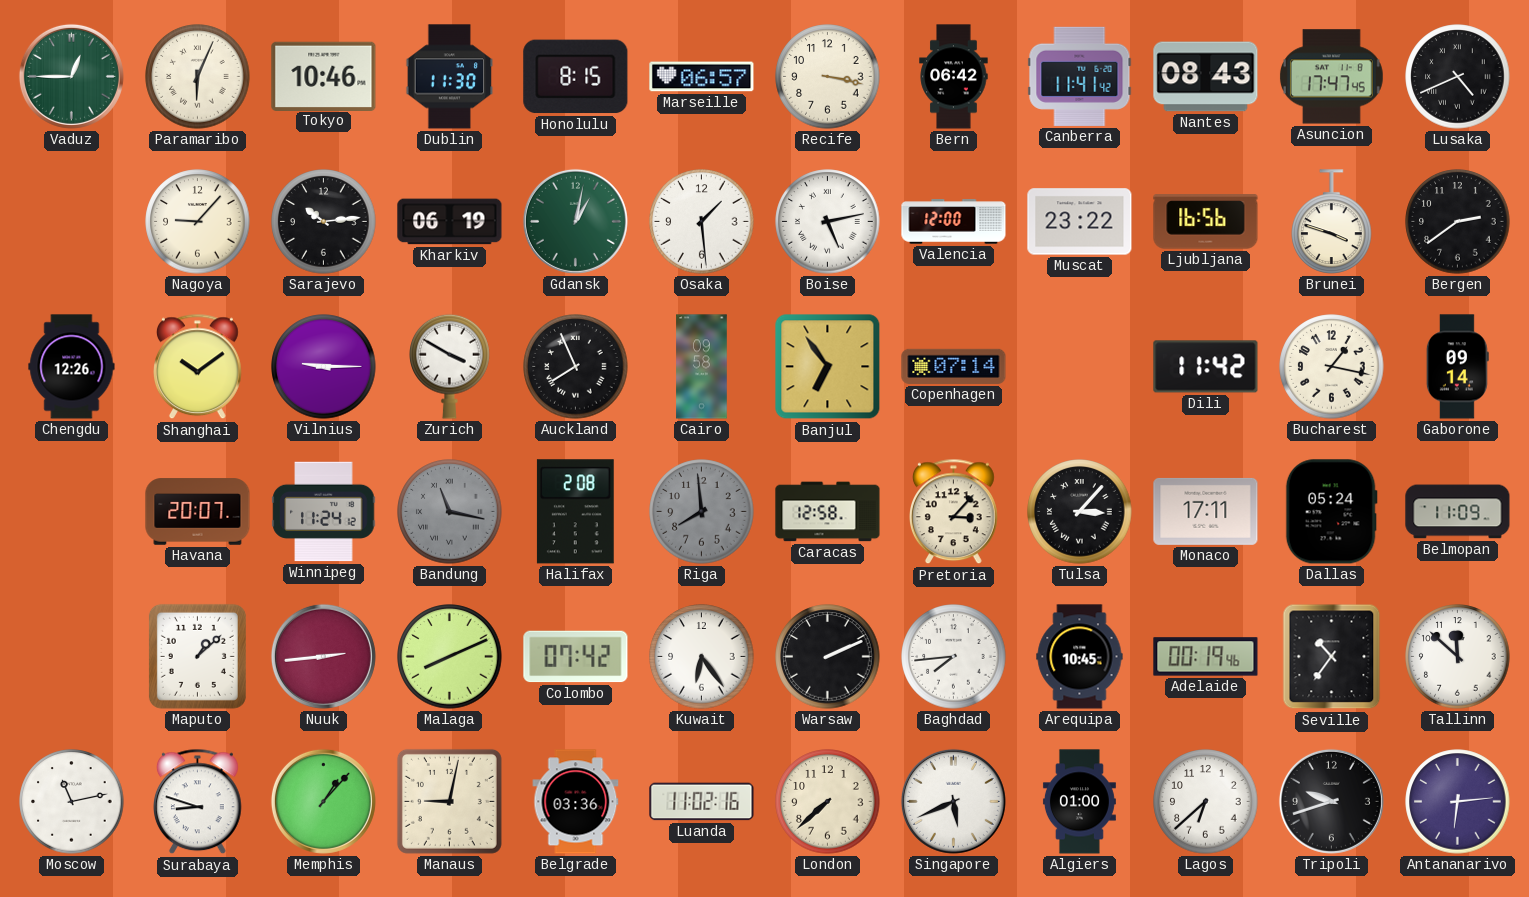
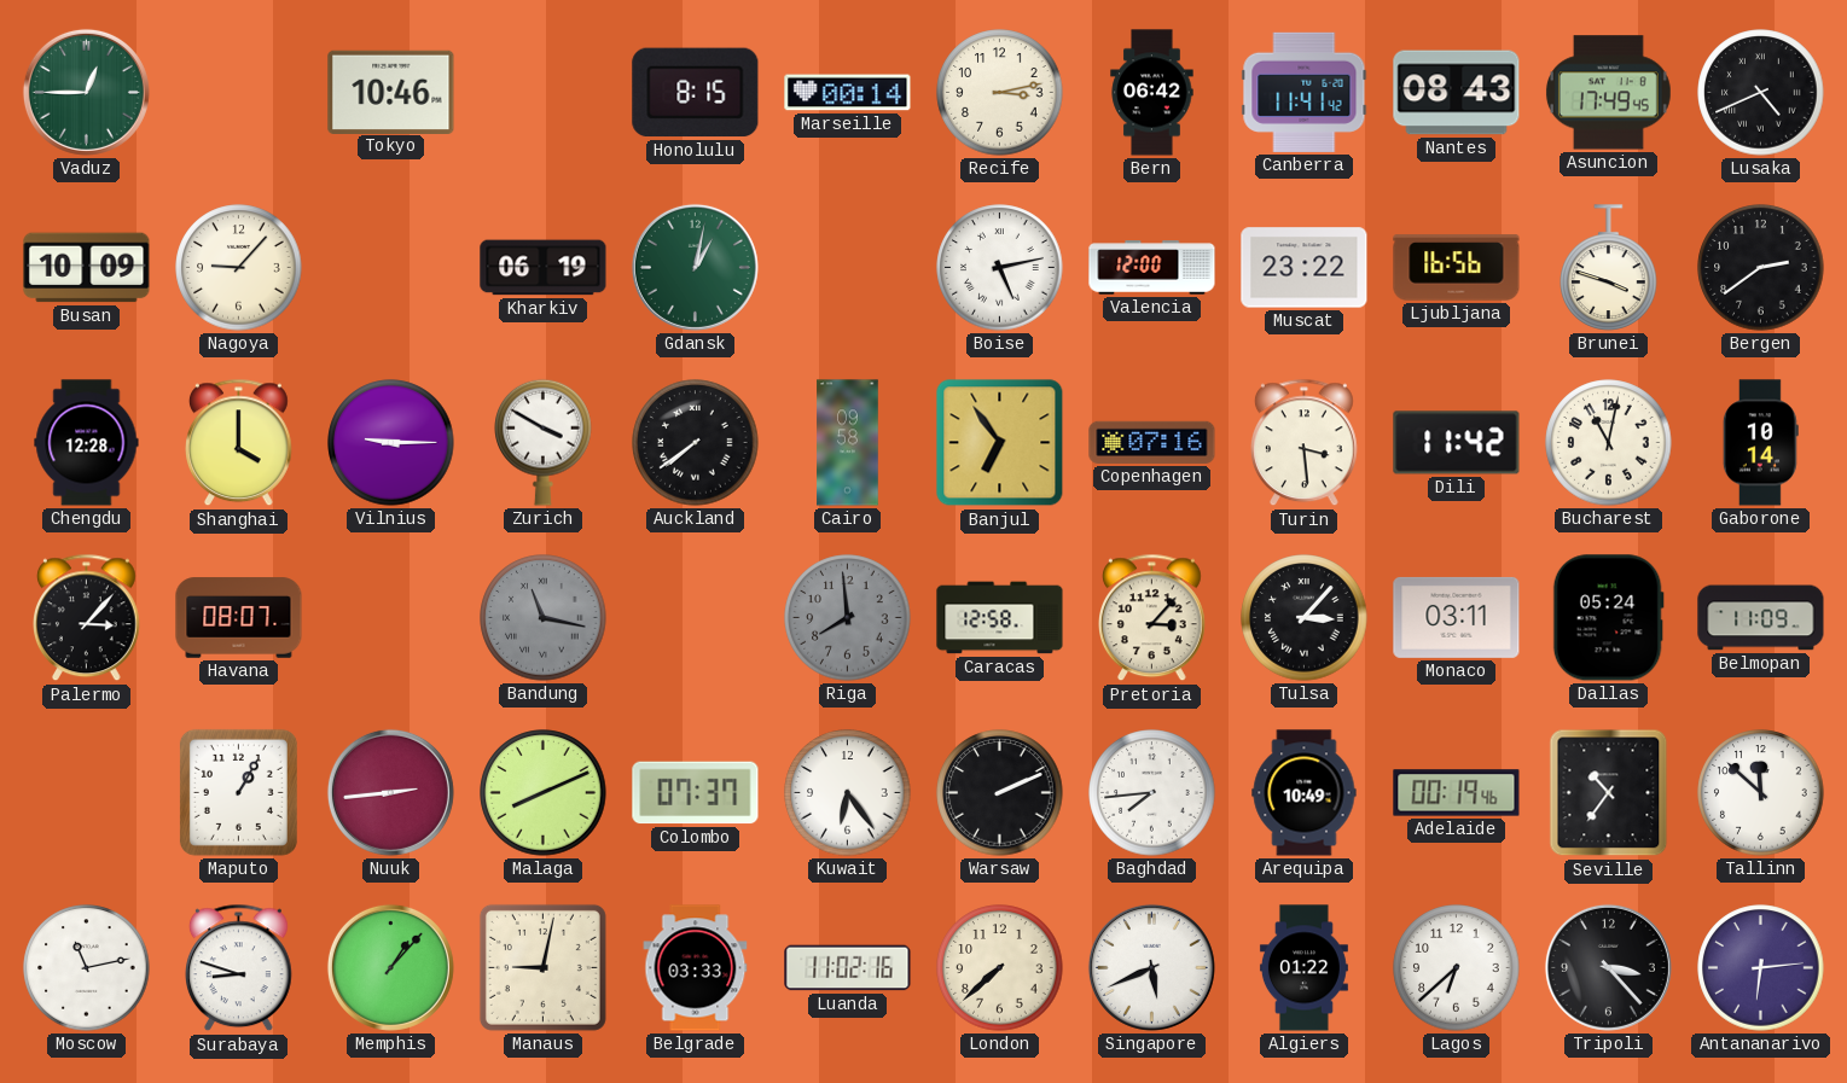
Paramaribo: 6:04 -> none
Dublin: 11:30 -> none
Marseille: 06:57 -> 00:14
Recife: 3:17 -> 3:13
Asuncion: 17:47 -> 17:49
Busan: none -> 10:09
Sarajevo: 10:14 -> none
Osaka: 1:29 -> none
Chengdu: 12:26 -> 12:28
Shanghai: 10:09 -> 4:00
Auckland: 7:56 -> 7:39
Copenhagen: 07:14 -> 07:16
Turin: none -> 3:29
Bucharest: 1:17 -> 11:02
Gaborone: 09:14 -> 10:14
Palermo: none -> 3:07
Havana: 20:07 -> 08:07
Winnipeg: 11:24 -> none
Halifax: 2:08 -> none
Monaco: 17:11 -> 03:11
Maputo: 1:08 -> 1:05
Colombo: 07:42 -> 07:37
Arequipa: 10:45 -> 10:49
Belgrade: 03:36 -> 03:33
Algiers: 01:00 -> 01:22
Tripoli: 9:42 -> 3:23
